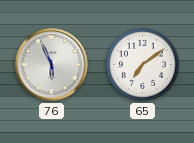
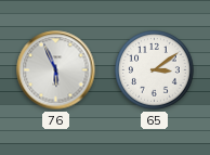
65: 7:09 -> 3:09
